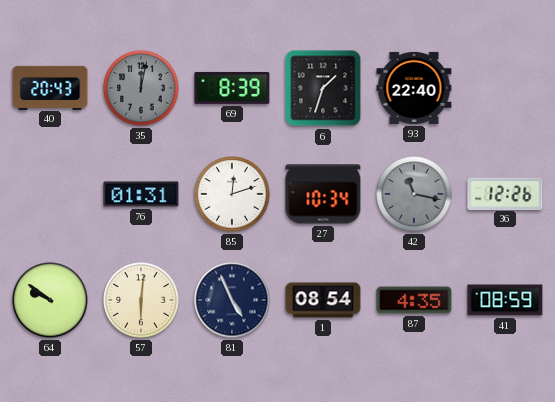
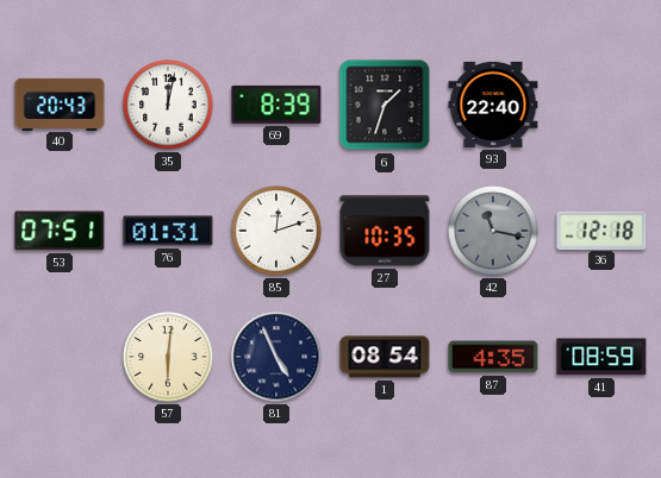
35 dial: grey -> white
53: none -> 07:51
27: 10:34 -> 10:35
36: 12:26 -> 12:18
64: 9:51 -> none
